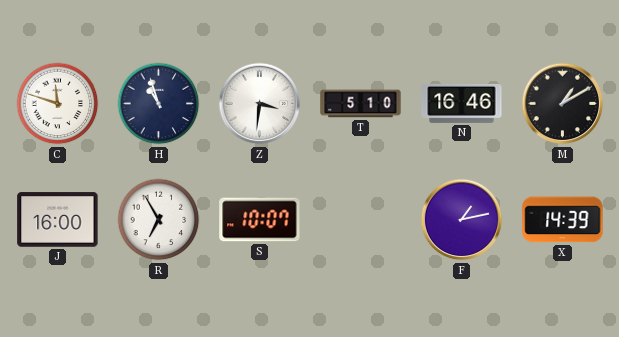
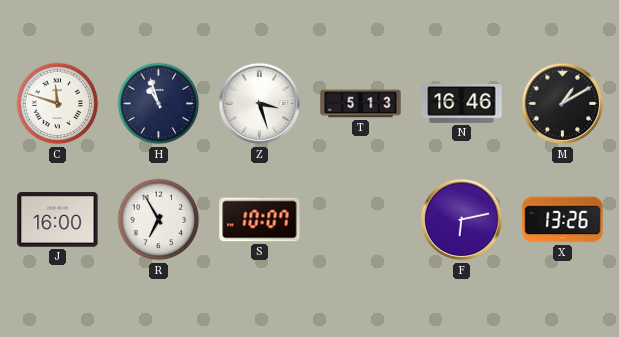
Z: 3:31 -> 3:27
T: 5:10 -> 5:13
F: 1:13 -> 6:13
X: 14:39 -> 13:26
